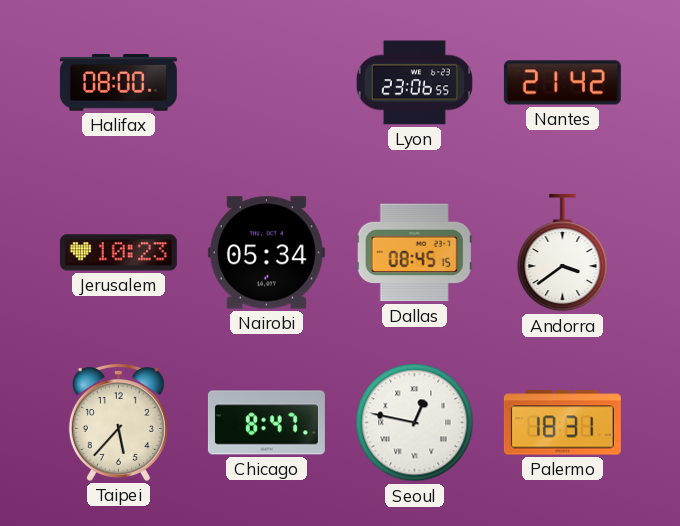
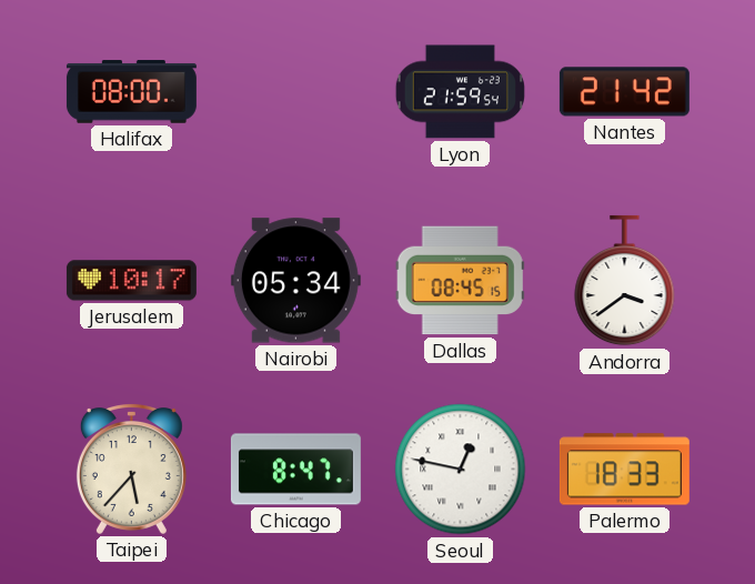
Lyon: 23:06 -> 21:59
Jerusalem: 10:23 -> 10:17
Palermo: 18:31 -> 18:33
